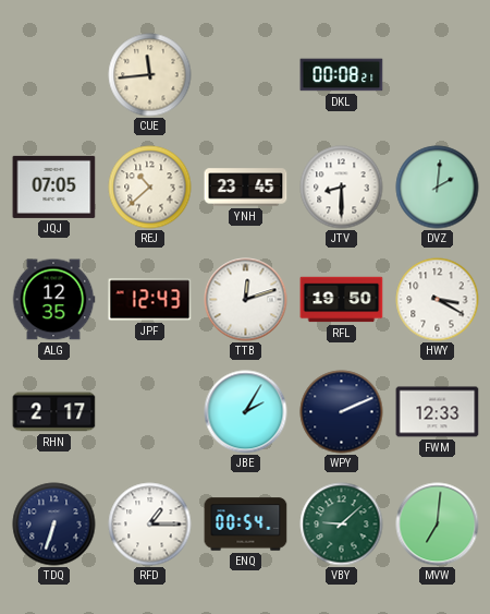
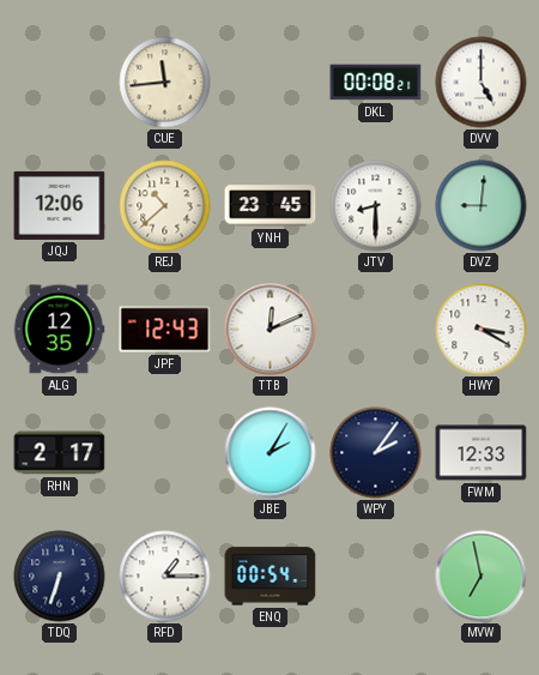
DVV: none -> 5:00
JQJ: 07:05 -> 12:06
DVZ: 2:01 -> 9:01
TTB: 12:12 -> 12:11
RFL: 19:50 -> none
WPY: 2:11 -> 2:06
VBY: 9:08 -> none
MVW: 7:01 -> 6:58
